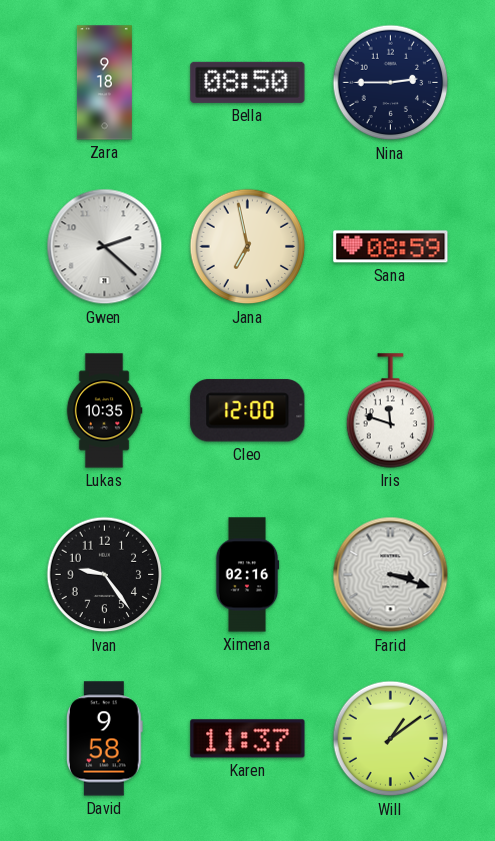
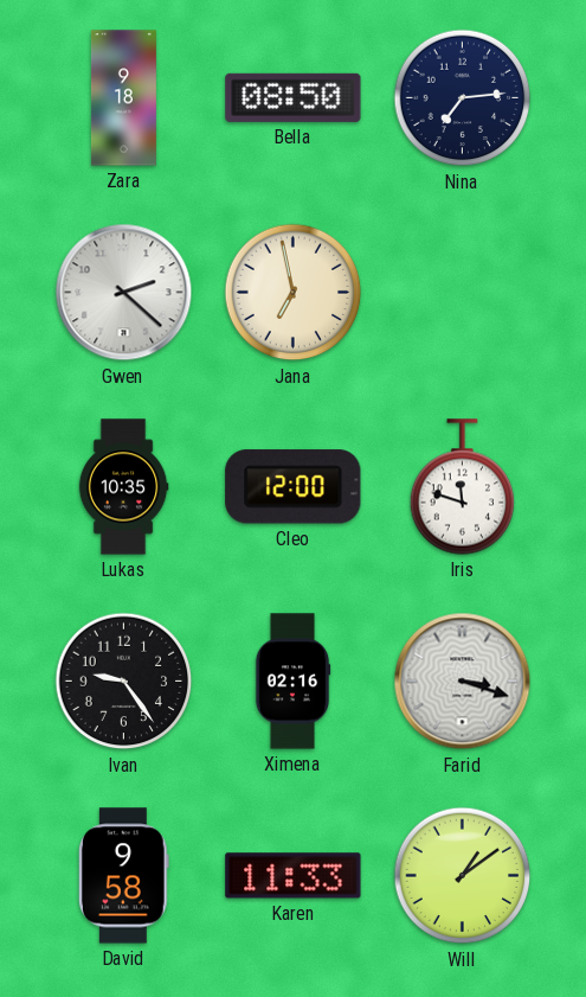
Nina: 2:45 -> 7:14
Sana: 08:59 -> none
Karen: 11:37 -> 11:33
